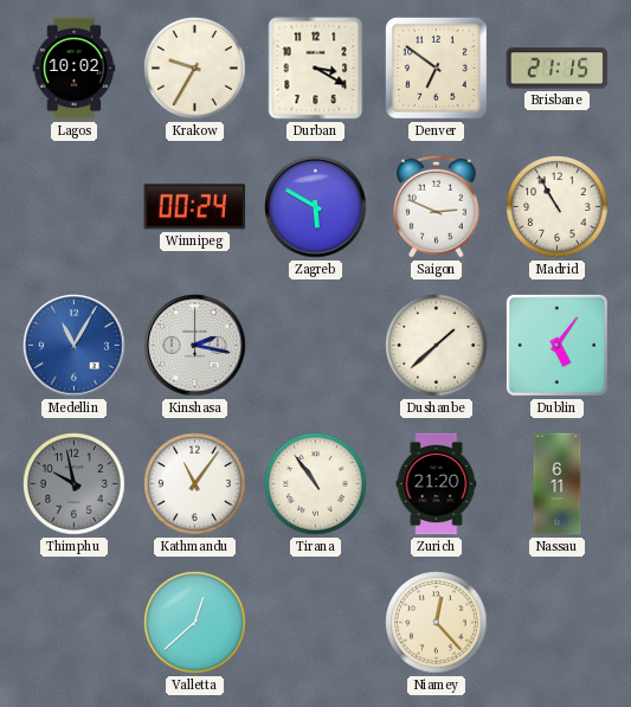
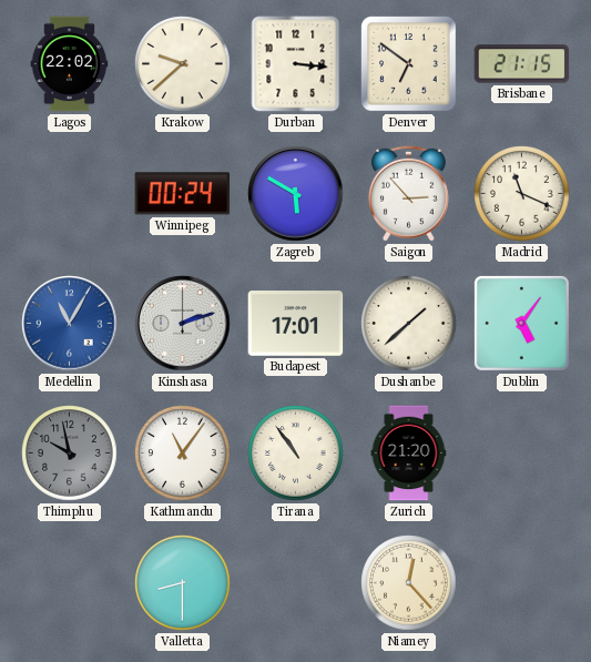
Lagos: 10:02 -> 22:02
Krakow: 9:35 -> 9:38
Durban: 3:20 -> 3:16
Saigon: 2:49 -> 2:53
Madrid: 10:55 -> 11:19
Kinshasa: 2:17 -> 2:12
Budapest: none -> 17:01
Nassau: 6:11 -> none
Valletta: 12:38 -> 8:30
